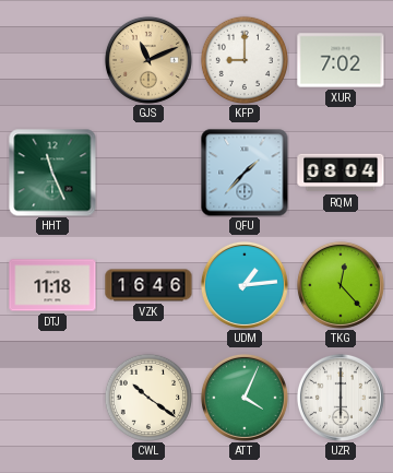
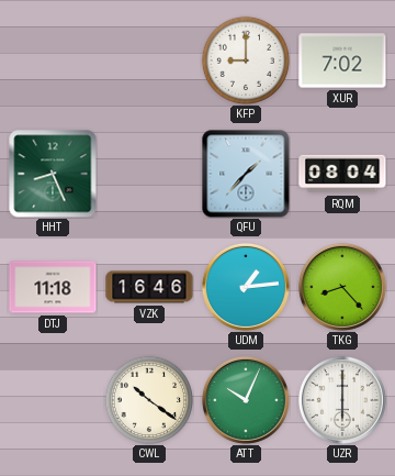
GJS: 11:11 -> none
HHT: 11:26 -> 8:26
TKG: 12:23 -> 8:23
ATT: 4:04 -> 10:04
